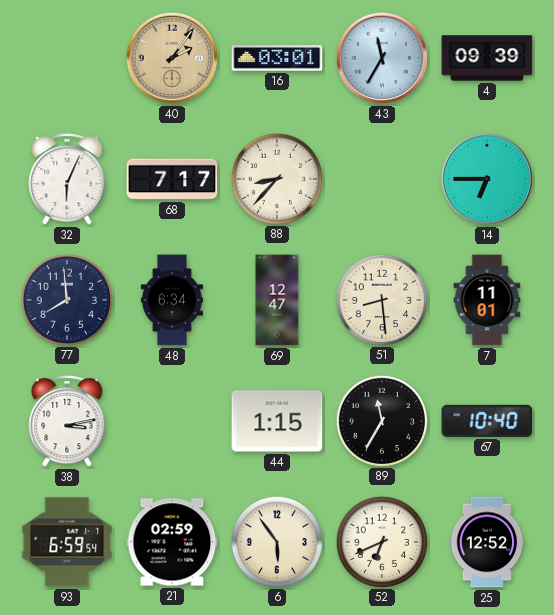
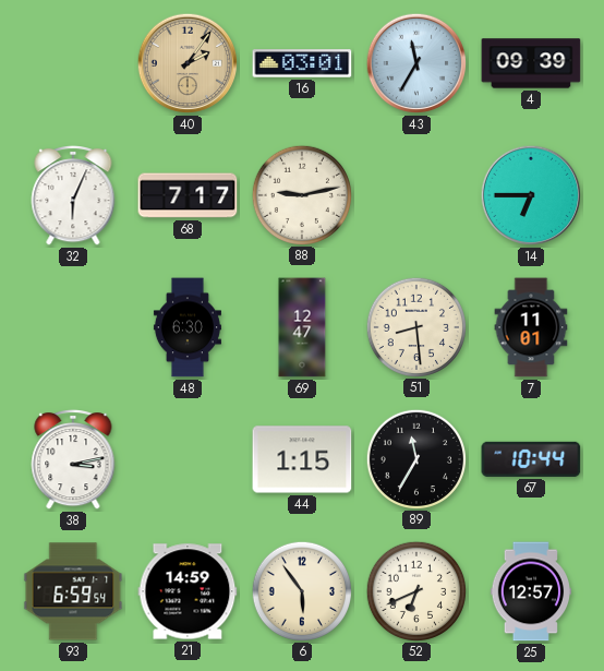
88: 8:37 -> 9:13
77: 7:59 -> none
48: 6:34 -> 6:30
67: 10:40 -> 10:44
21: 02:59 -> 14:59
25: 12:52 -> 12:57
